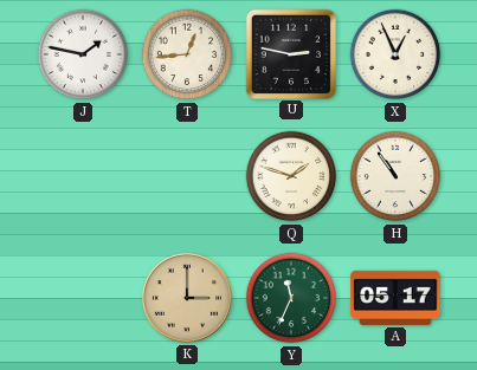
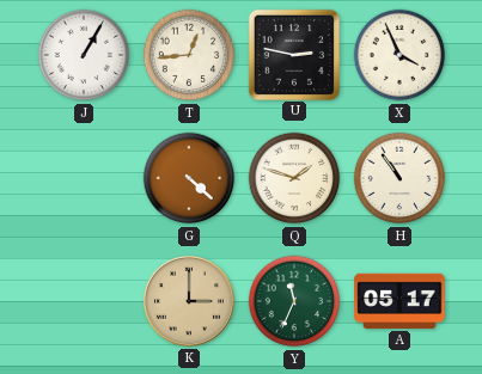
J: 1:47 -> 1:05
X: 12:56 -> 3:56
G: none -> 4:22
